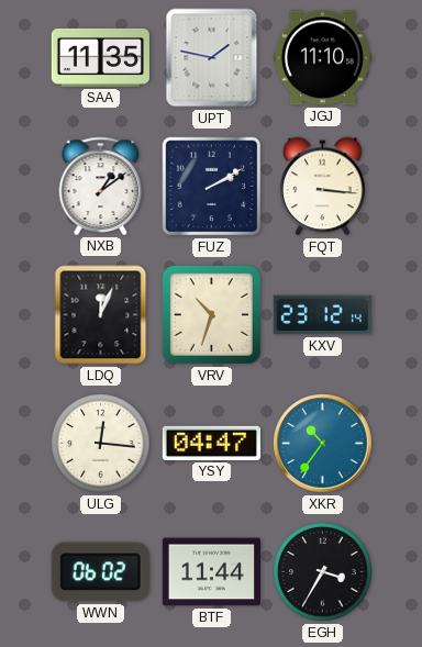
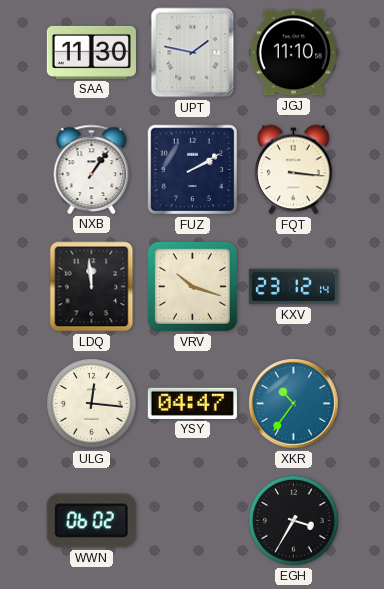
SAA: 11:35 -> 11:30
NXB: 1:09 -> 1:06
LDQ: 12:04 -> 11:59
VRV: 10:33 -> 10:18
BTF: 11:44 -> none
